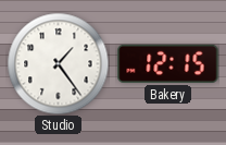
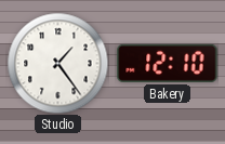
Bakery: 12:15 -> 12:10
